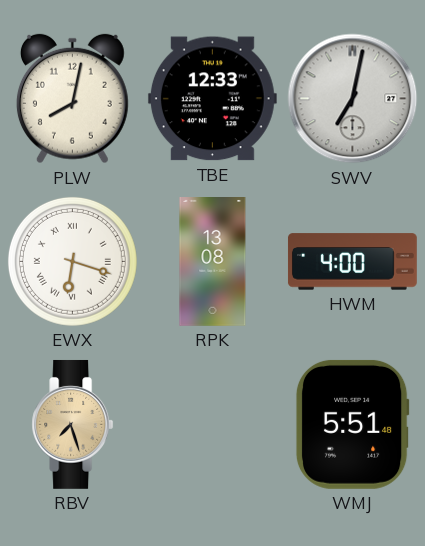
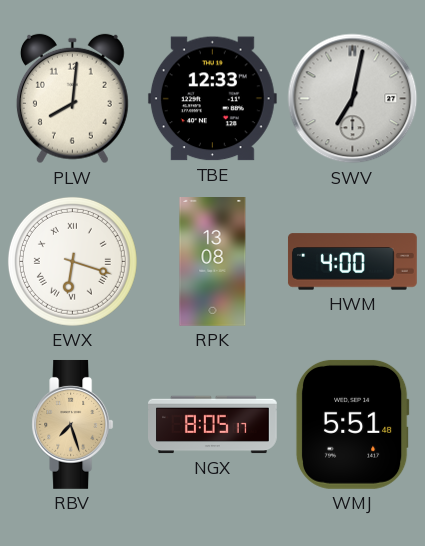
PLW: 8:02 -> 8:01
NGX: none -> 8:05
